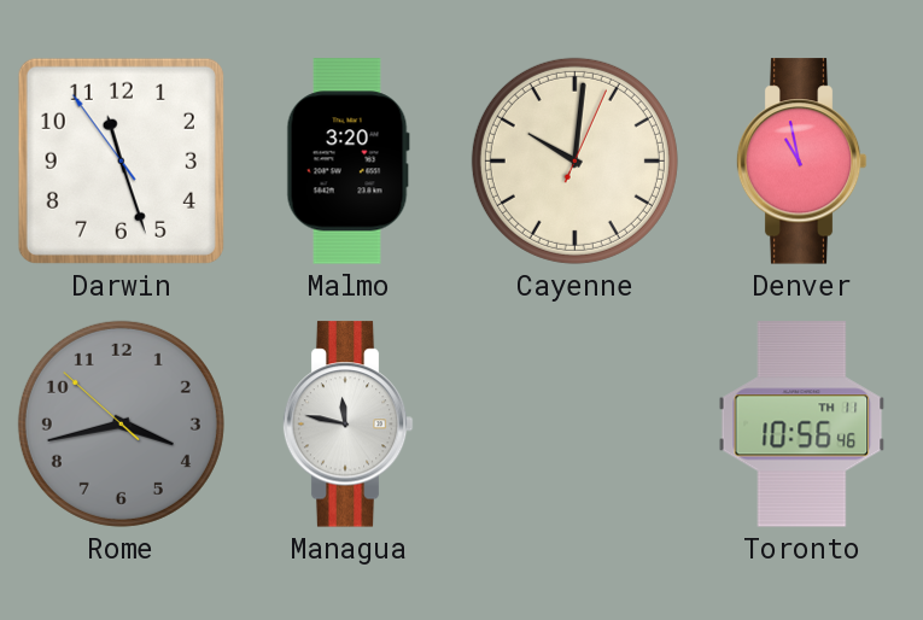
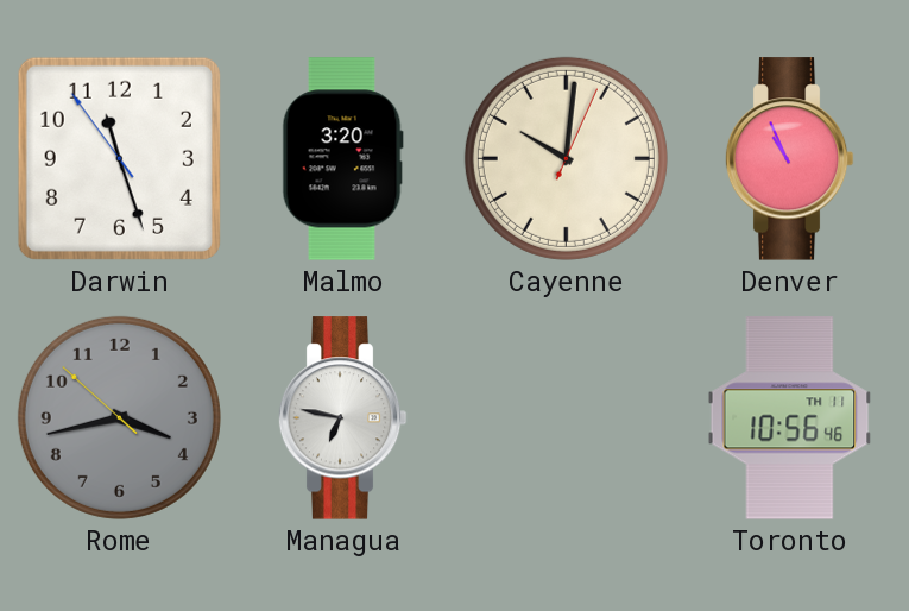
Denver: 10:58 -> 10:56
Managua: 11:47 -> 6:47
